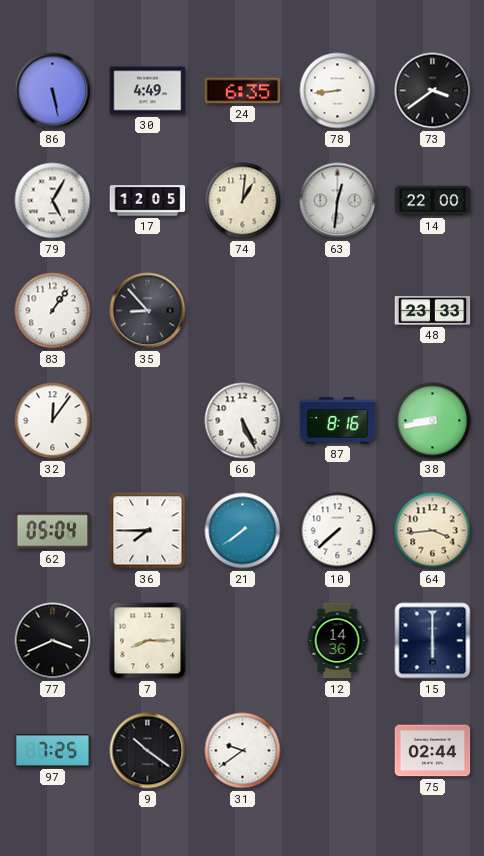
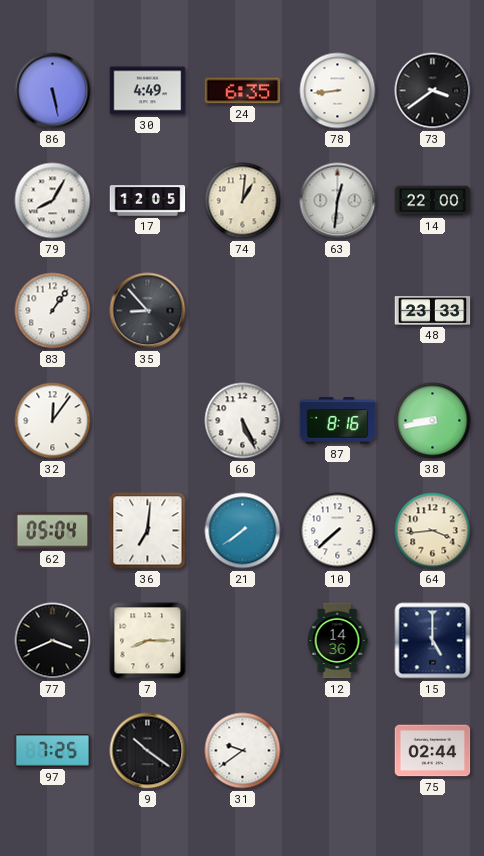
79: 5:05 -> 8:05
36: 7:45 -> 7:01
15: 6:00 -> 5:00
